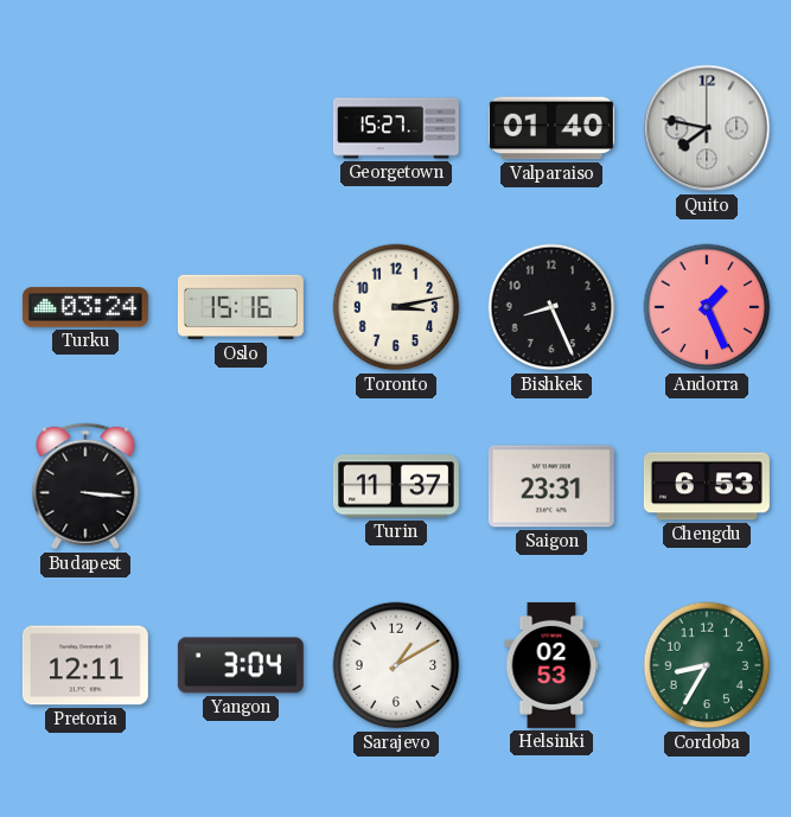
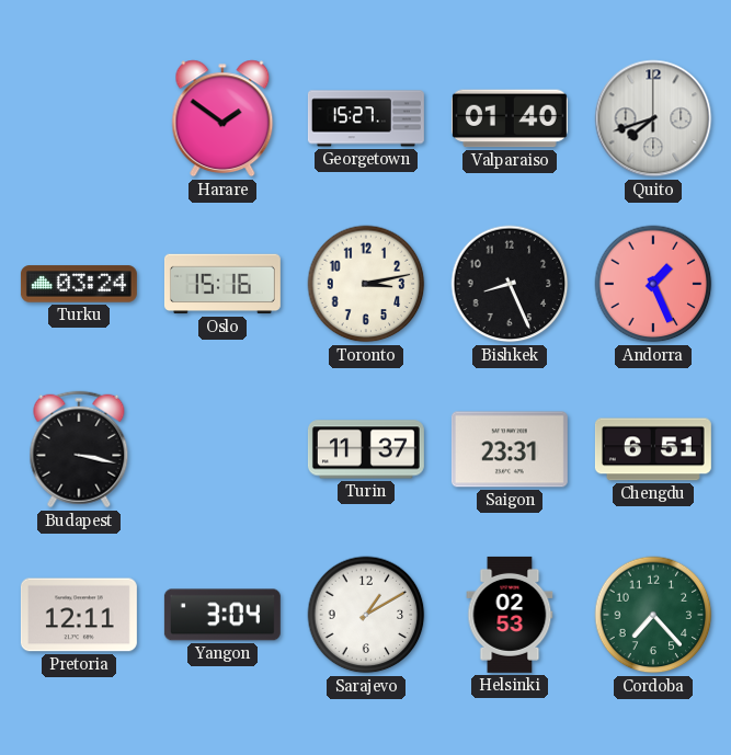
Harare: none -> 1:51
Quito: 7:47 -> 7:42
Budapest: 3:16 -> 3:17
Chengdu: 6:53 -> 6:51
Cordoba: 8:35 -> 7:23
